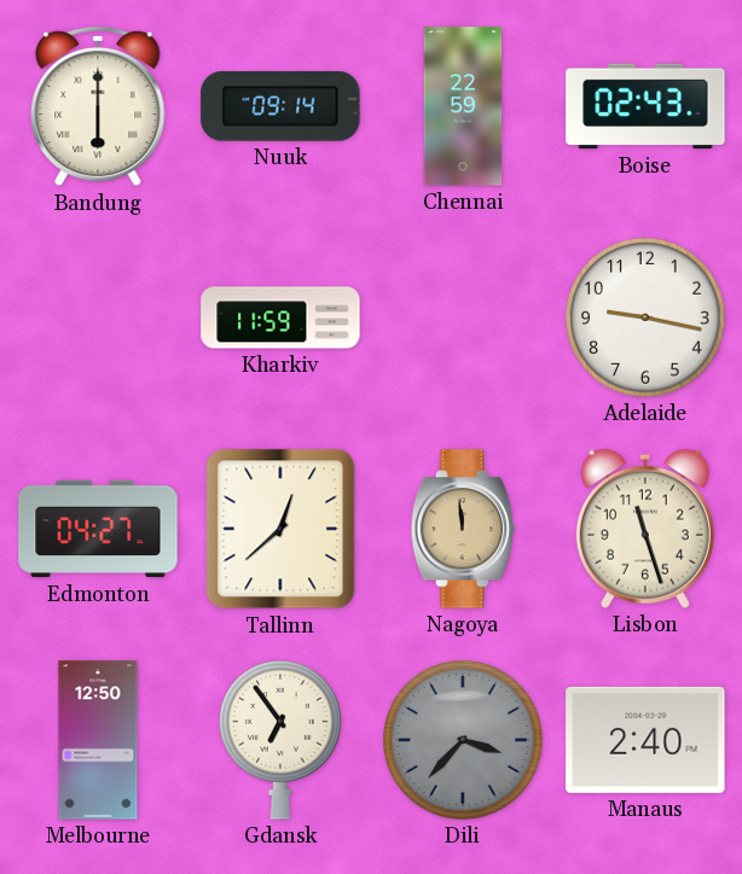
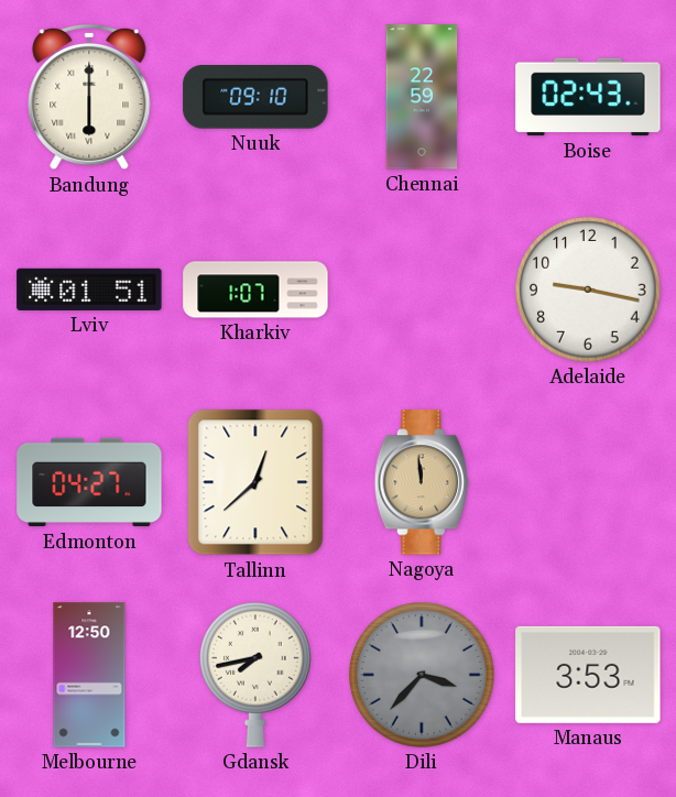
Nuuk: 09:14 -> 09:10
Lviv: none -> 01:51
Kharkiv: 11:59 -> 1:07
Lisbon: 11:27 -> none
Gdansk: 6:54 -> 7:43
Manaus: 2:40 -> 3:53
